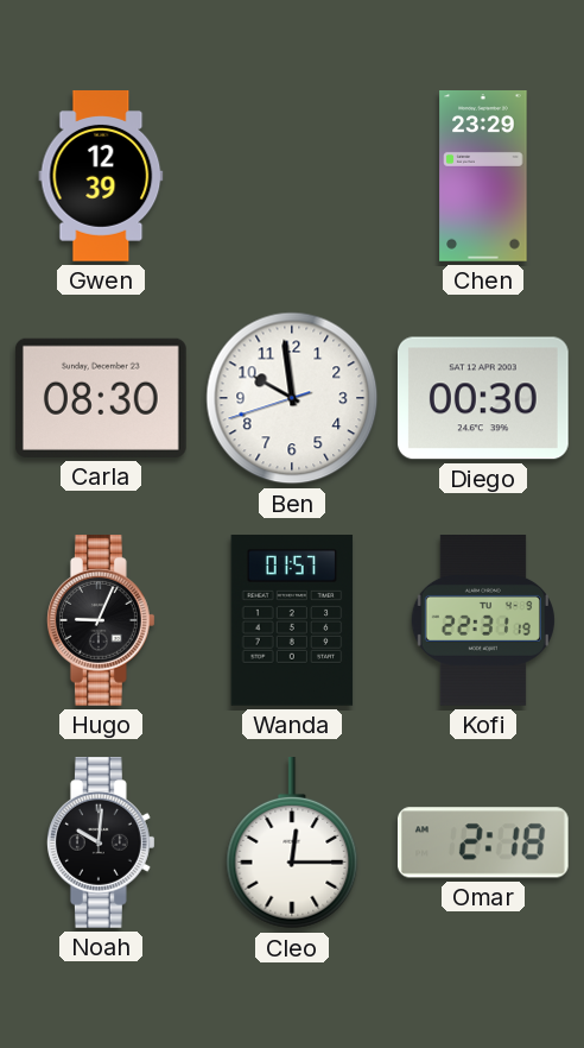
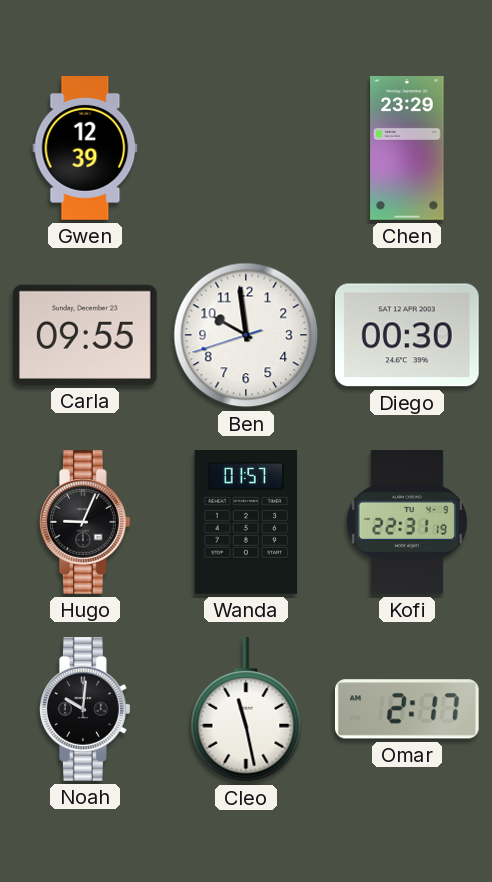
Carla: 08:30 -> 09:55
Cleo: 12:15 -> 11:28
Omar: 2:18 -> 2:17
